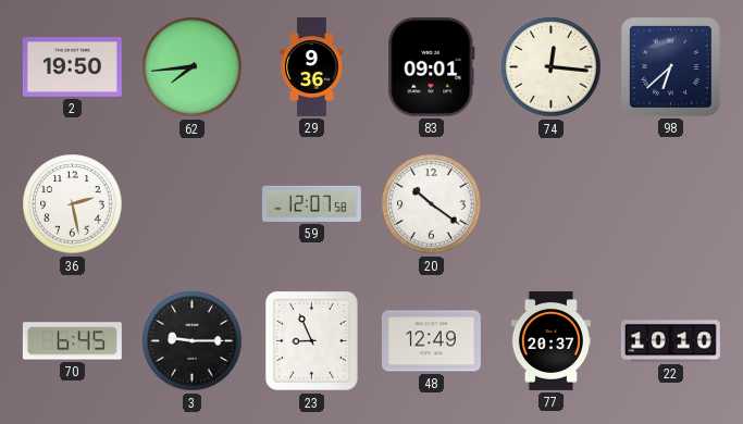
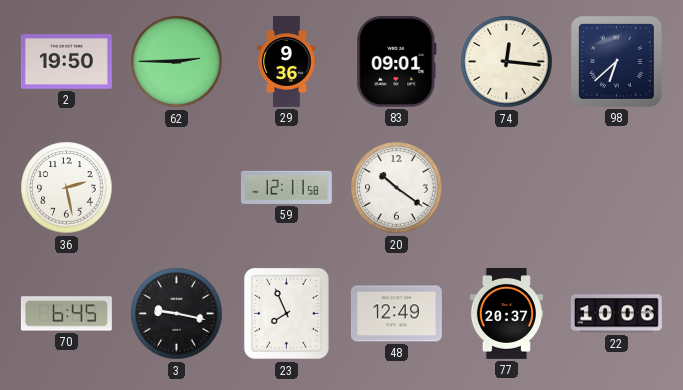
62: 7:44 -> 2:45
59: 12:07 -> 12:11
3: 9:15 -> 9:17
23: 8:56 -> 7:56
22: 10:10 -> 10:06
